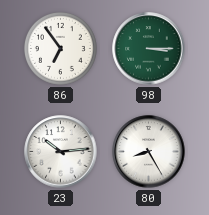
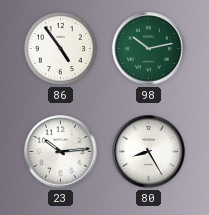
86: 6:54 -> 4:54
98: 3:15 -> 10:13
